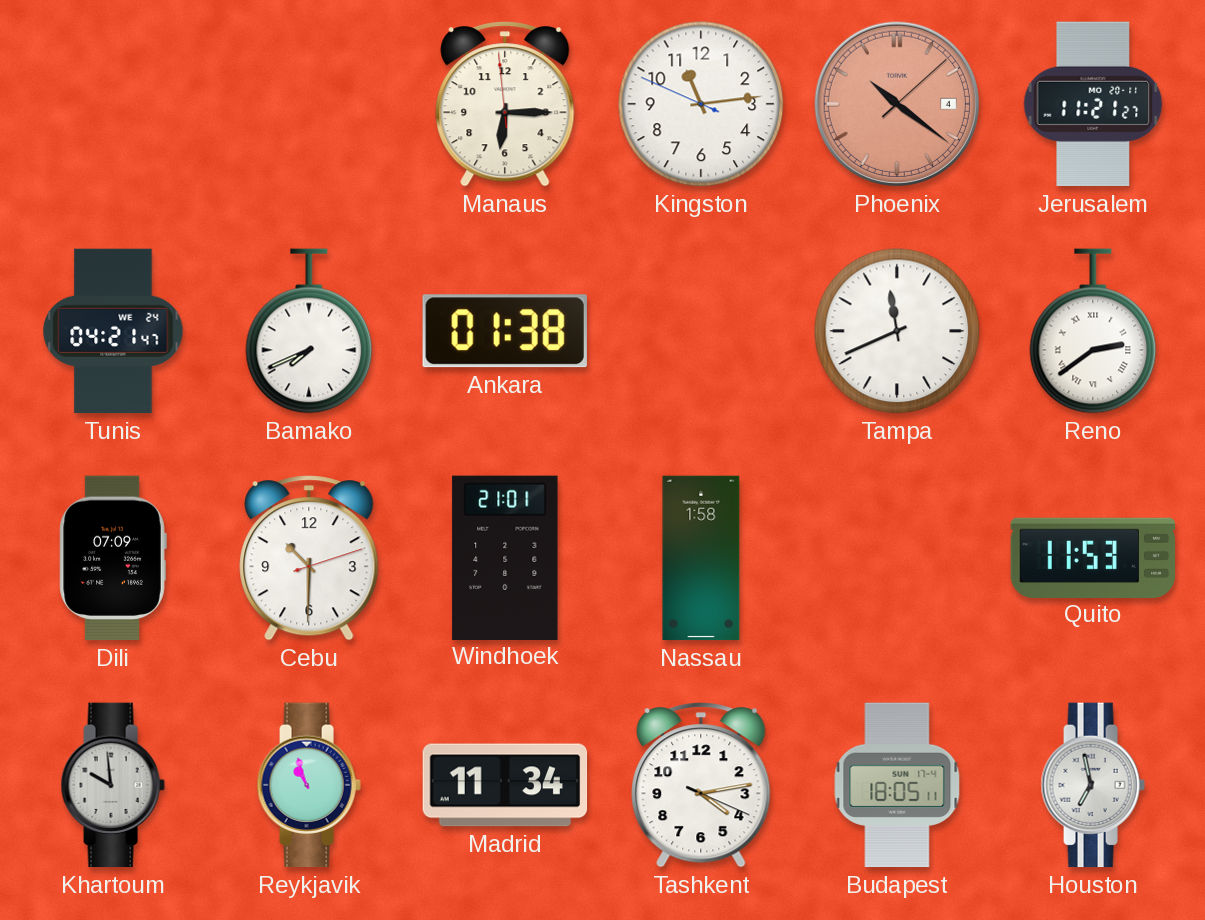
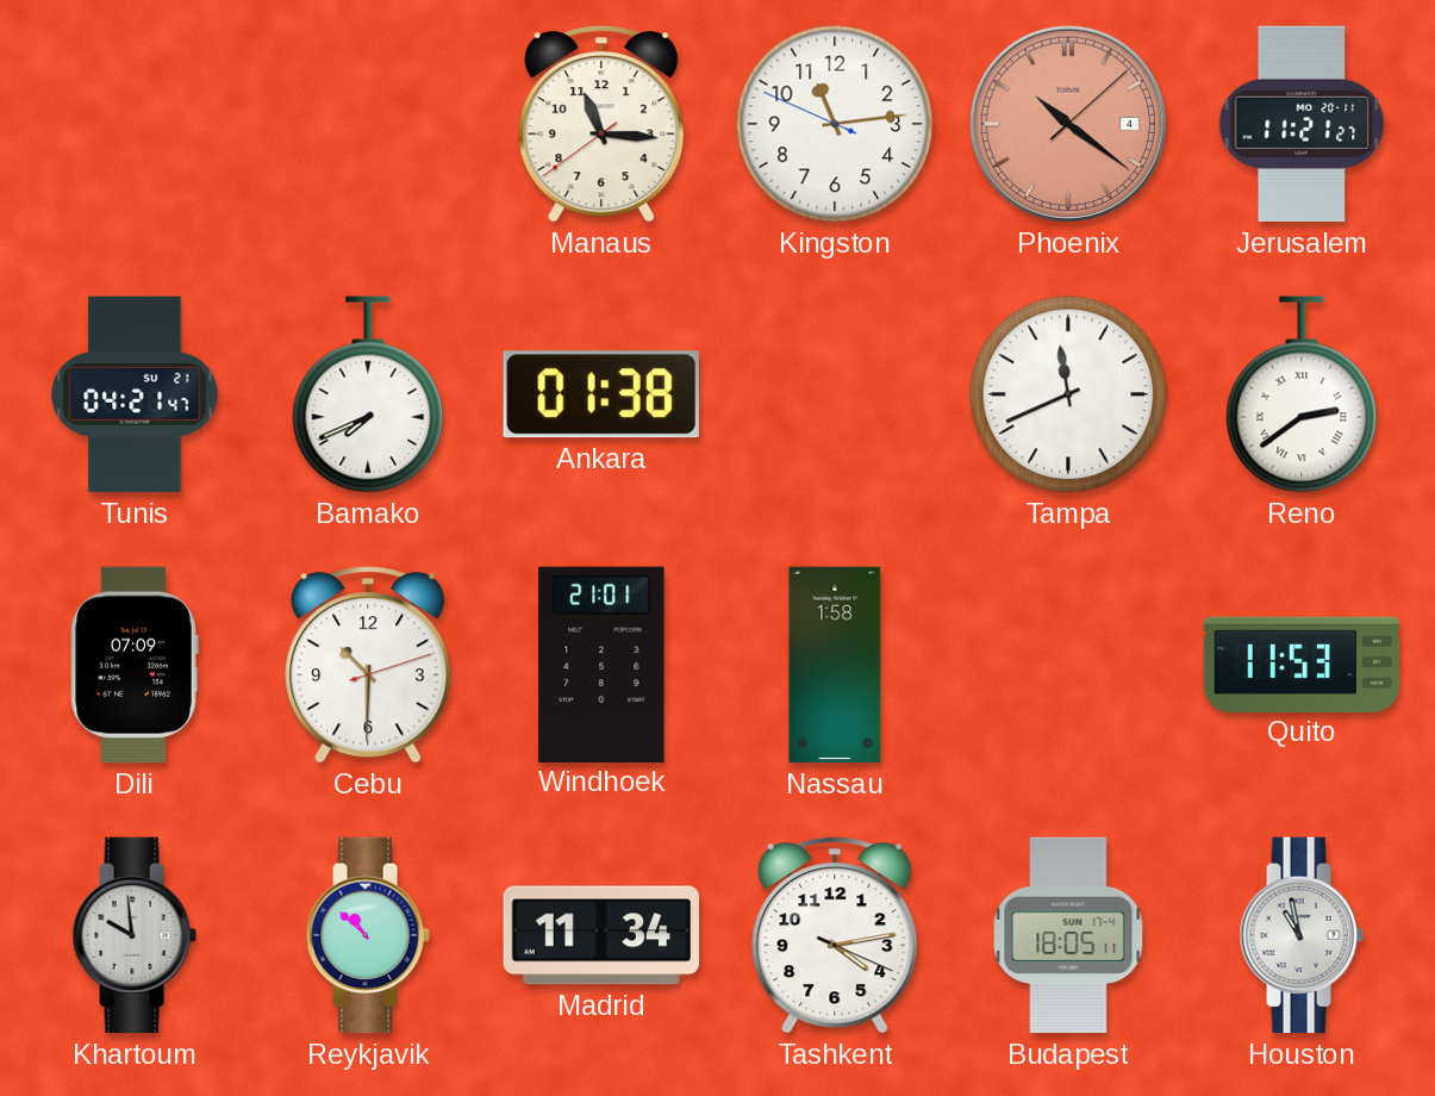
Manaus: 6:14 -> 11:15
Tunis date: WE 24 -> SU 21
Reykjavik: 10:57 -> 10:52
Houston: 6:58 -> 10:58
